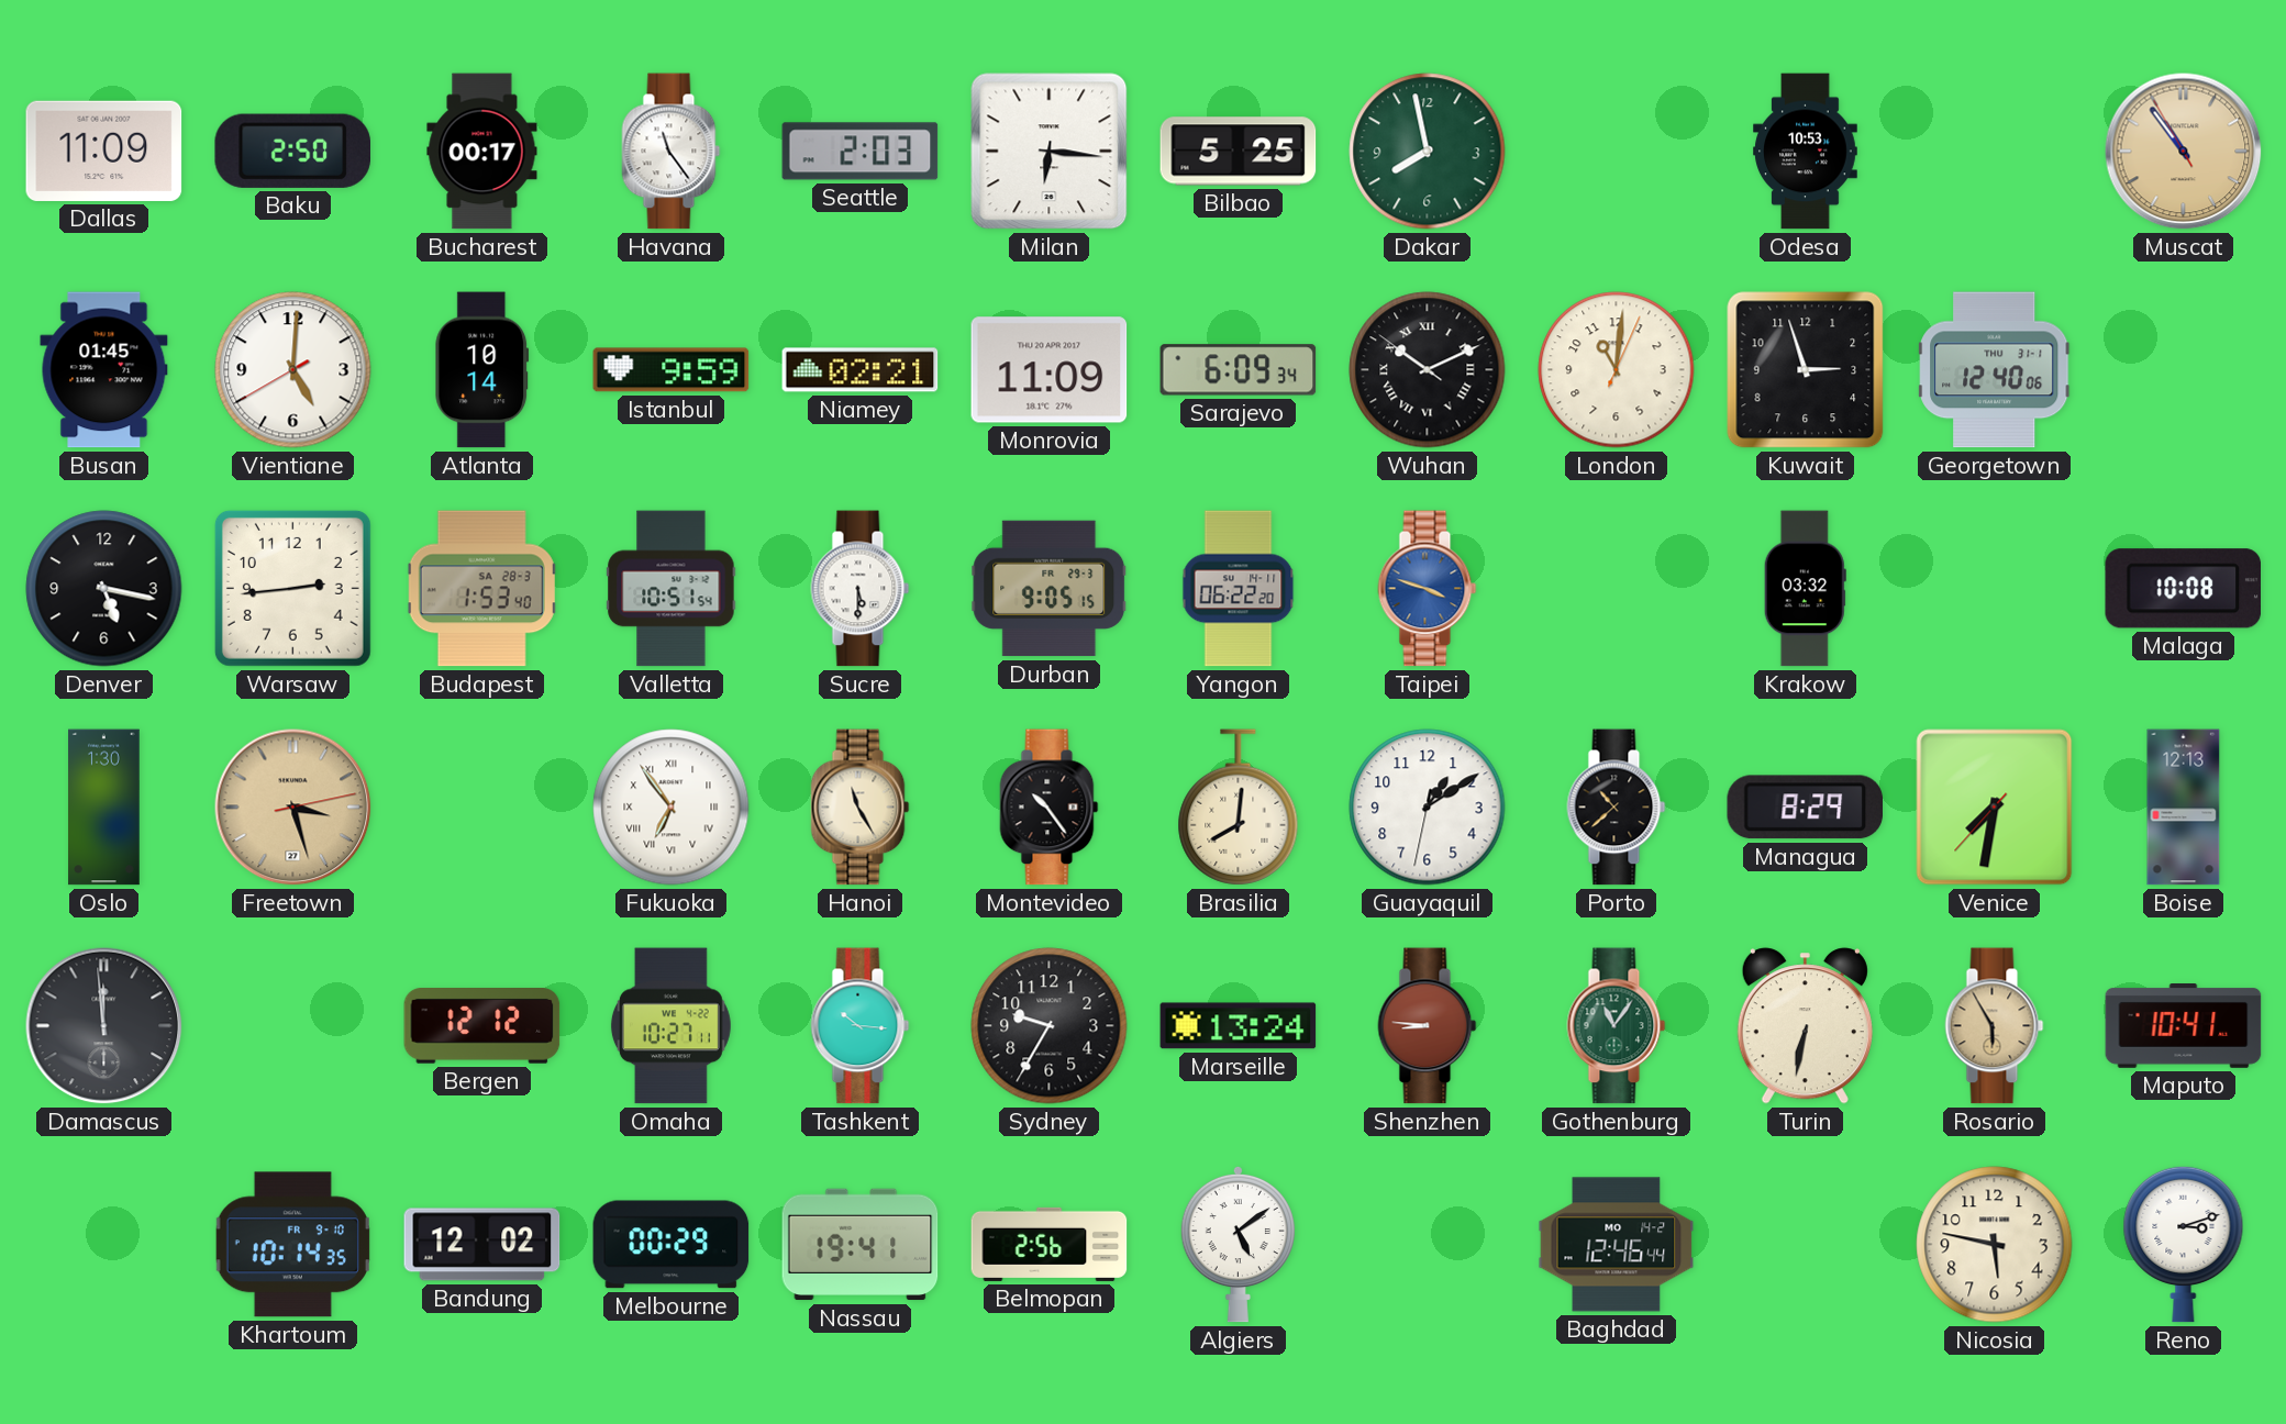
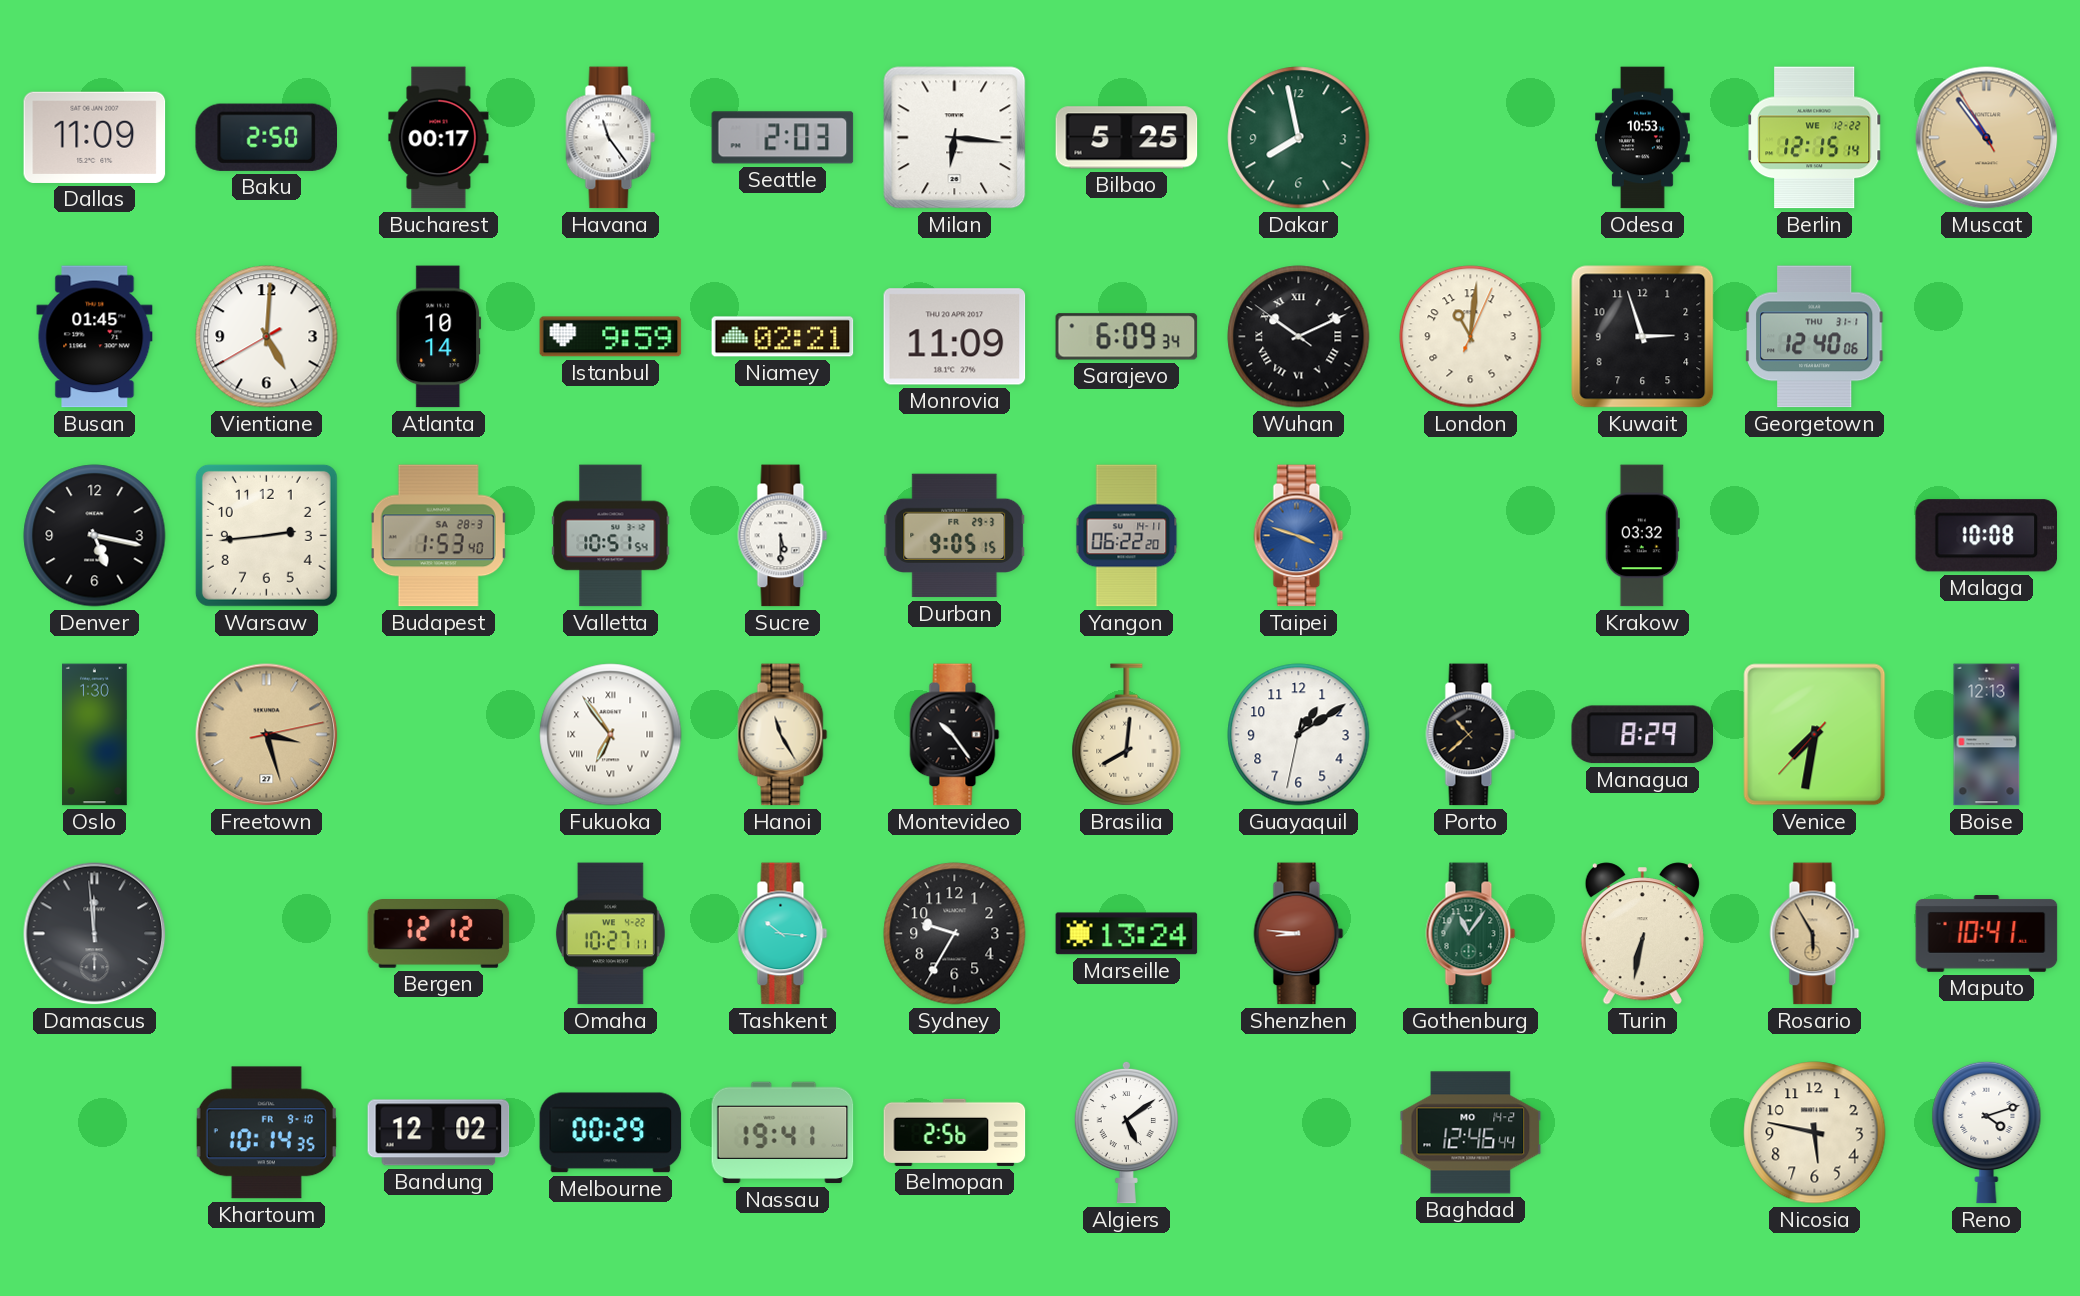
Berlin: none -> 12:15
Reno: 3:12 -> 4:12
